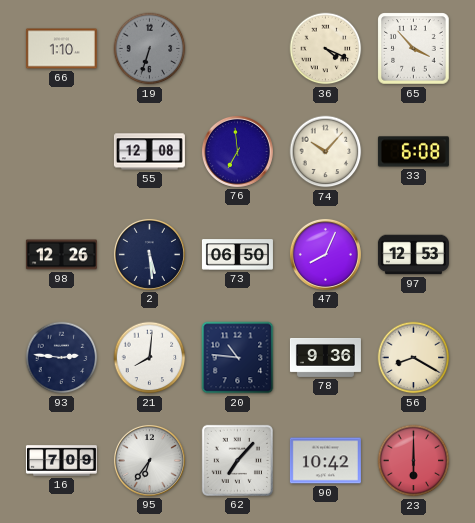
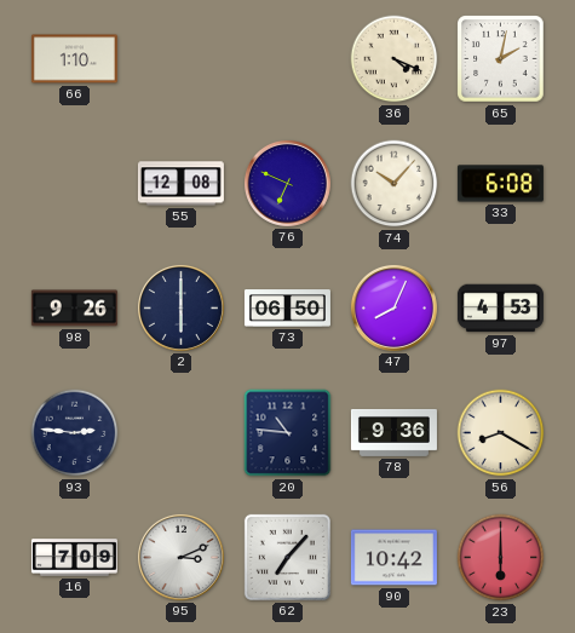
19: 6:33 -> none
65: 3:53 -> 2:02
76: 6:59 -> 6:49
98: 12:26 -> 9:26
2: 5:29 -> 6:00
97: 12:53 -> 4:53
21: 8:01 -> none
95: 6:36 -> 3:11
